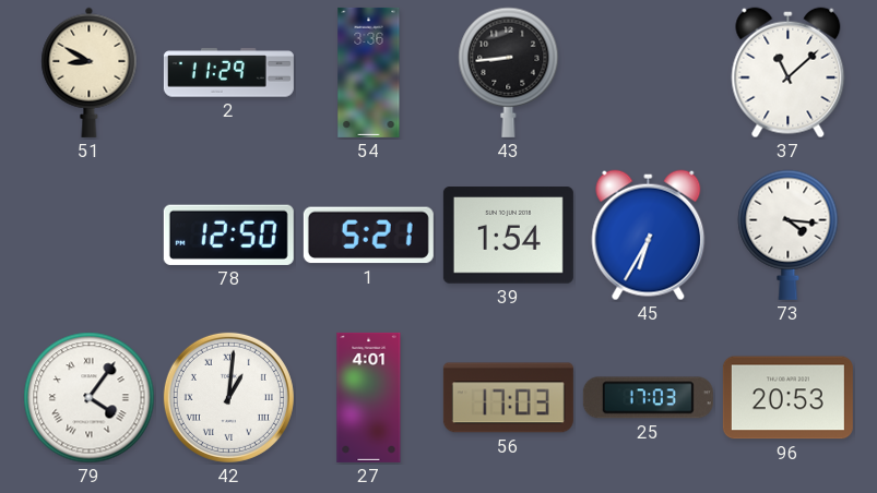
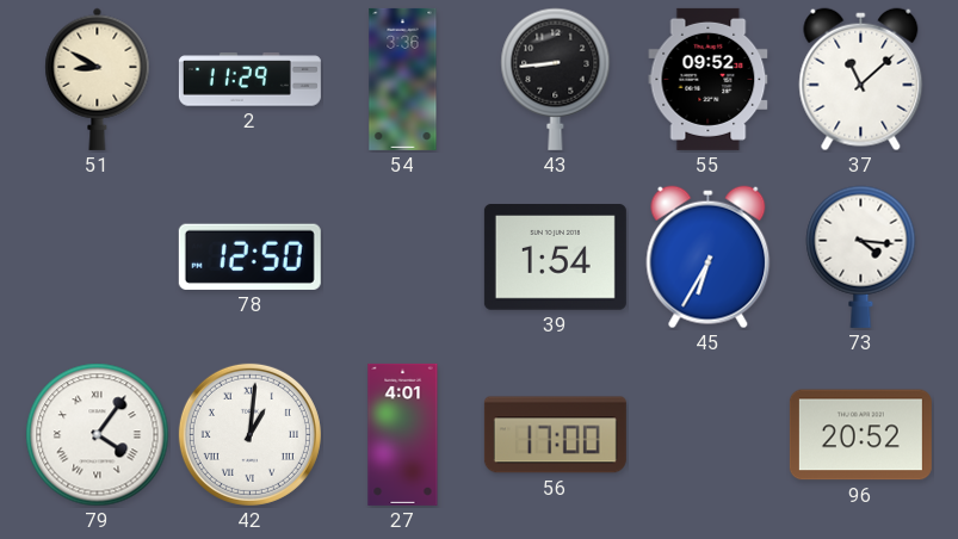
55: none -> 09:52
1: 5:21 -> none
56: 17:03 -> 17:00
25: 17:03 -> none
96: 20:53 -> 20:52
